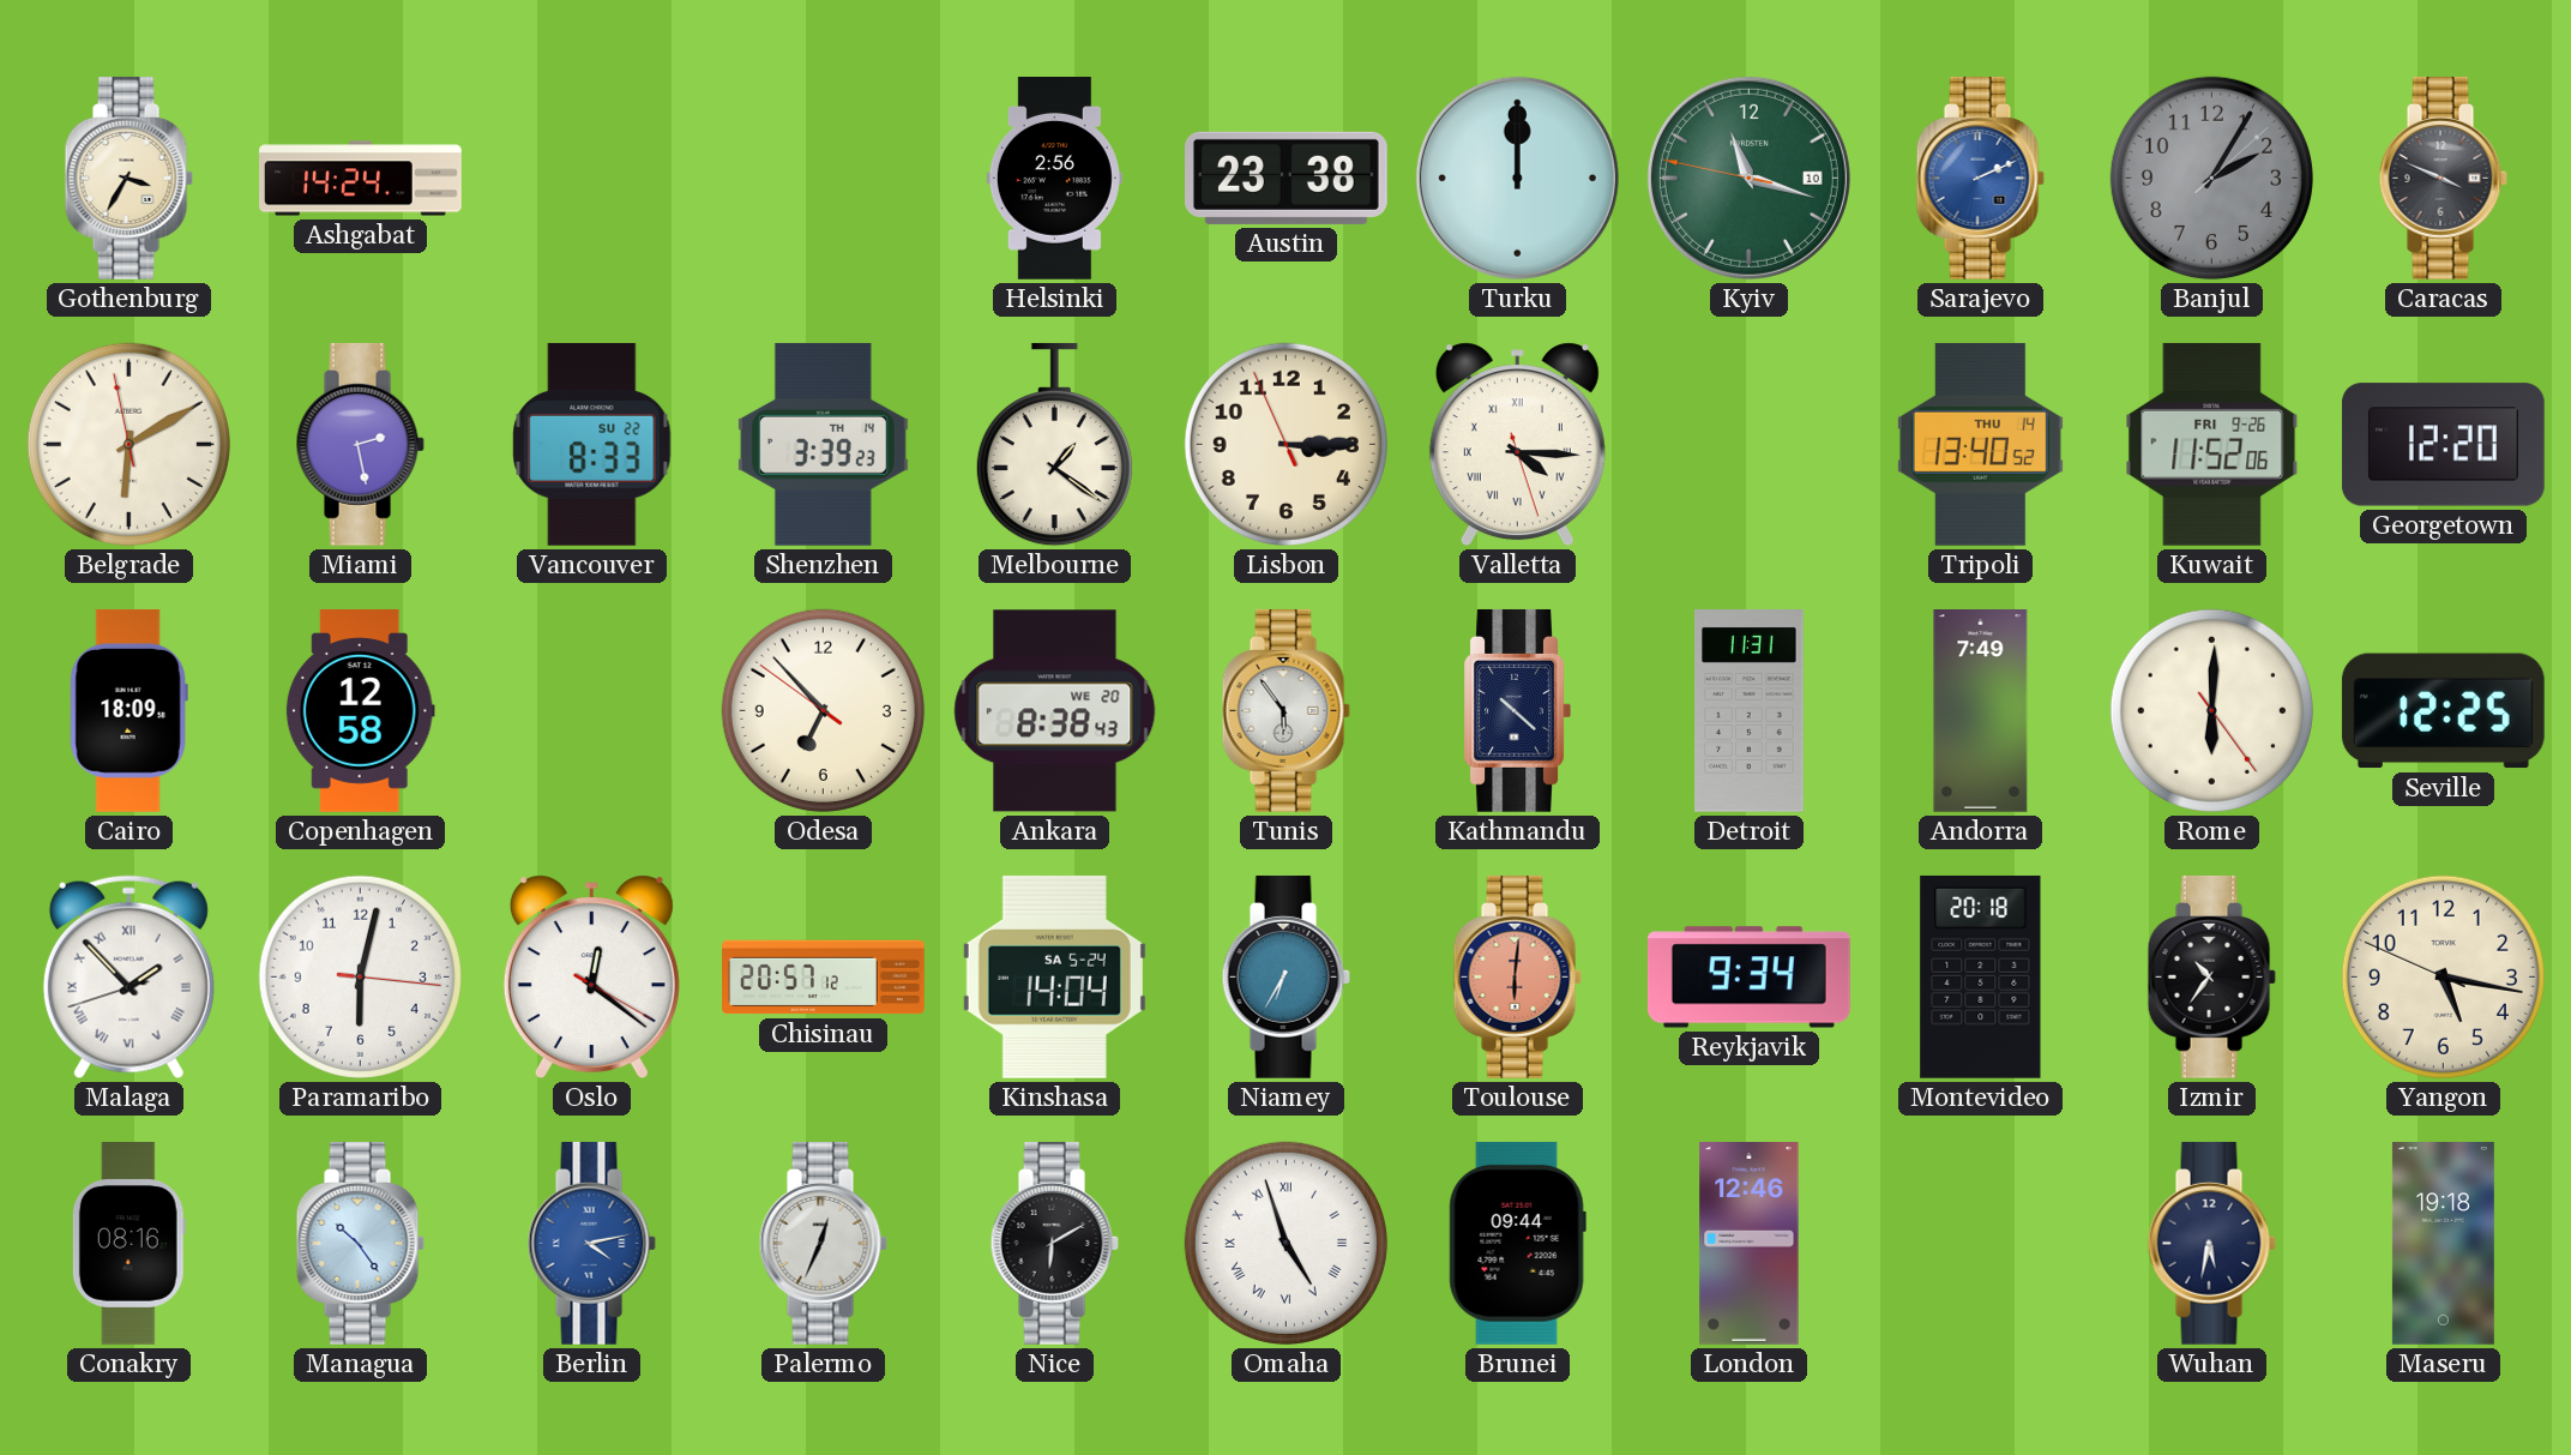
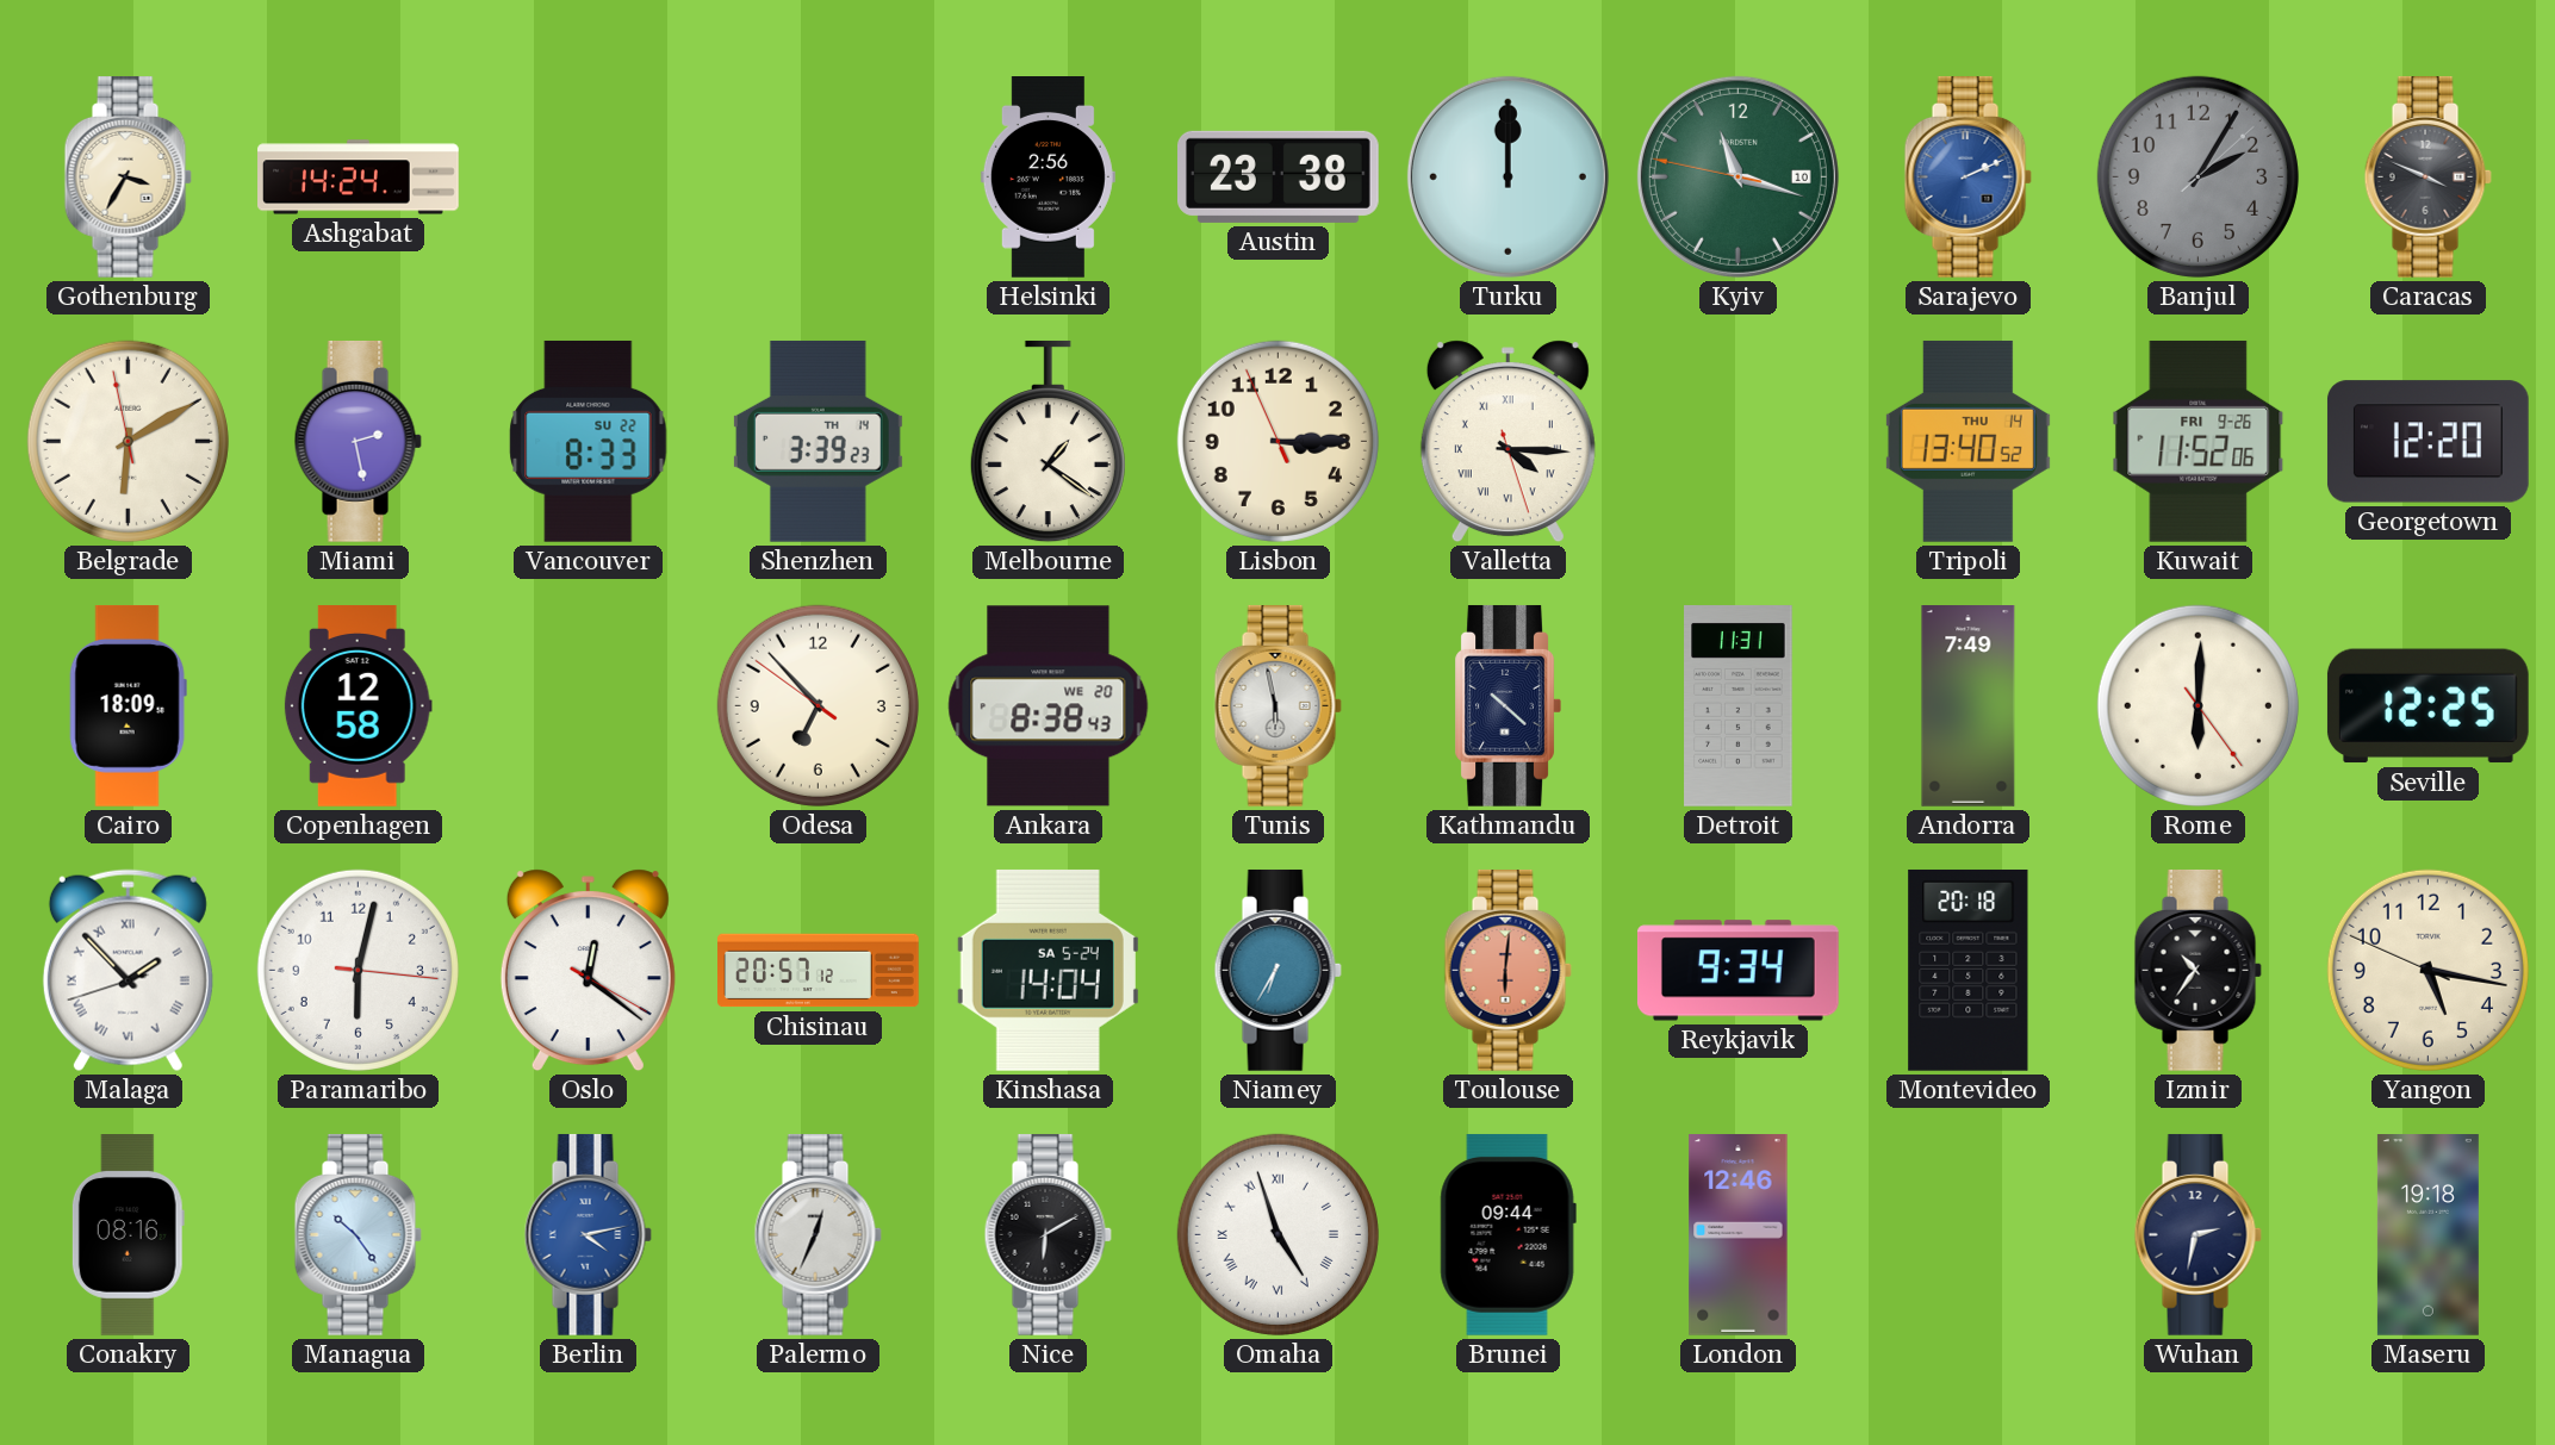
Tunis: 5:54 -> 5:58
Wuhan: 5:32 -> 2:32
